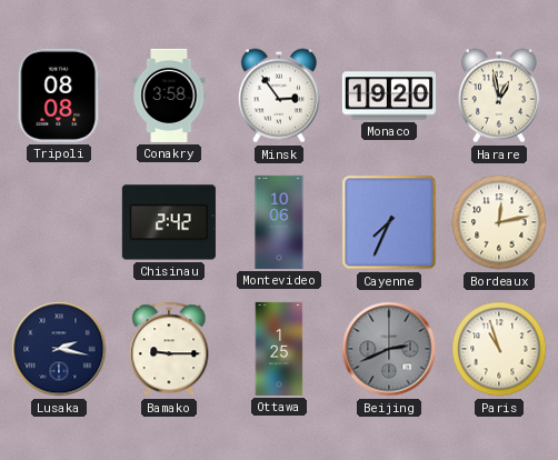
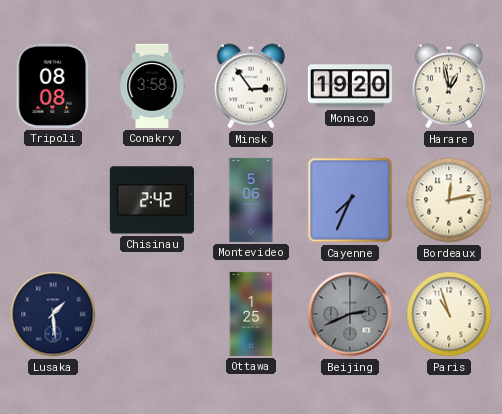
Montevideo: 10:06 -> 5:06
Lusaka: 2:17 -> 1:29
Bamako: 9:15 -> none
